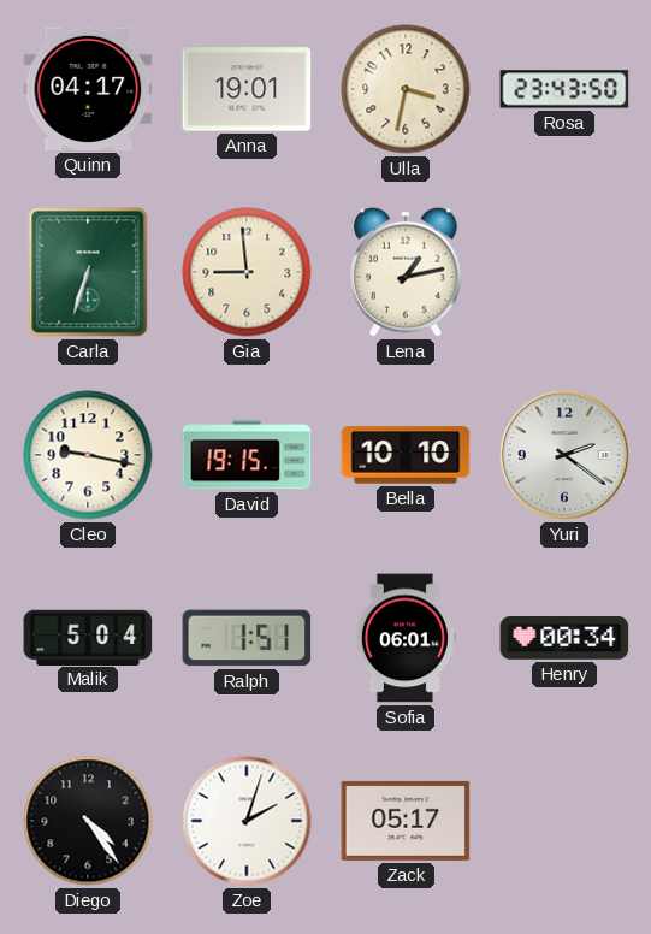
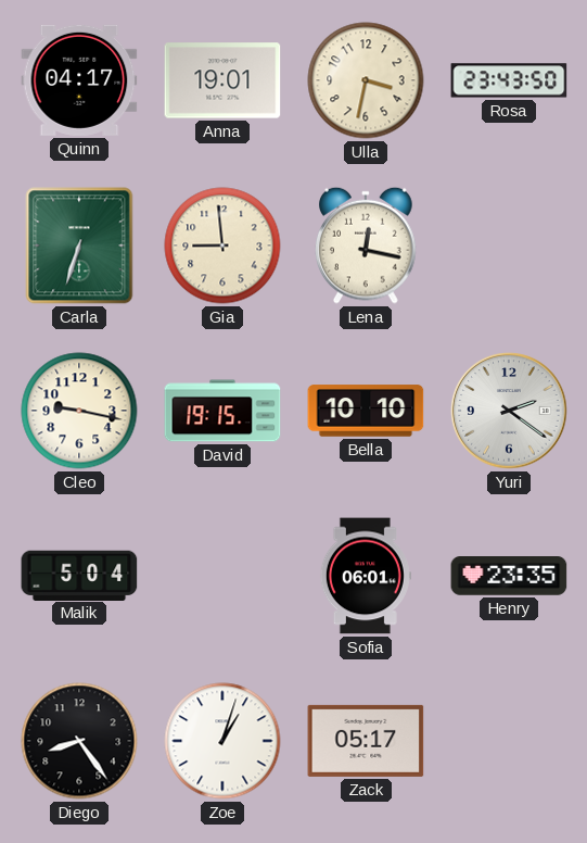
Lena: 1:13 -> 12:17
Ralph: 1:51 -> none
Henry: 00:34 -> 23:35
Diego: 4:24 -> 8:24
Zoe: 2:03 -> 1:03
